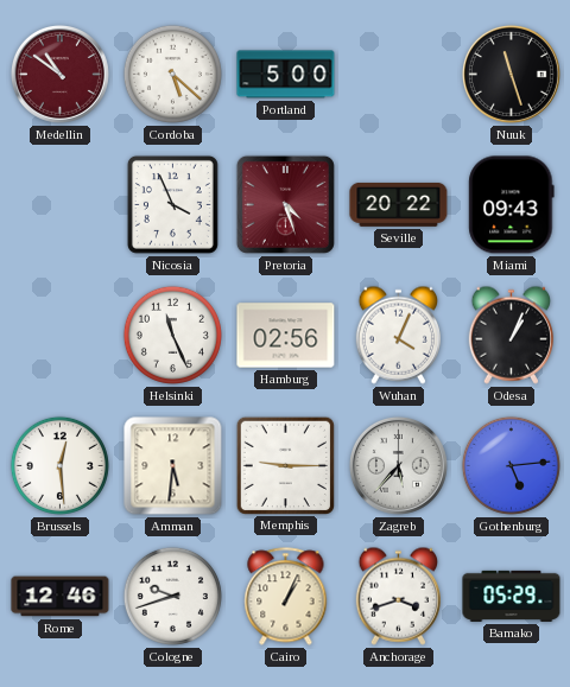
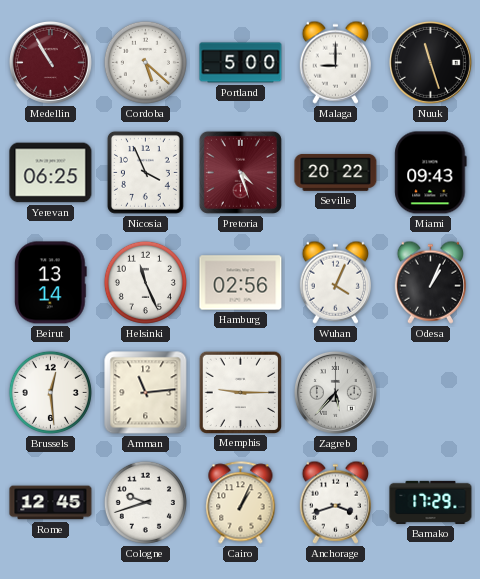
Medellin: 10:51 -> 10:55
Malaga: none -> 9:00
Yerevan: none -> 06:25
Beirut: none -> 13:14
Amman: 5:31 -> 11:14
Gothenburg: 5:14 -> none
Rome: 12:46 -> 12:45
Bamako: 05:29 -> 17:29
